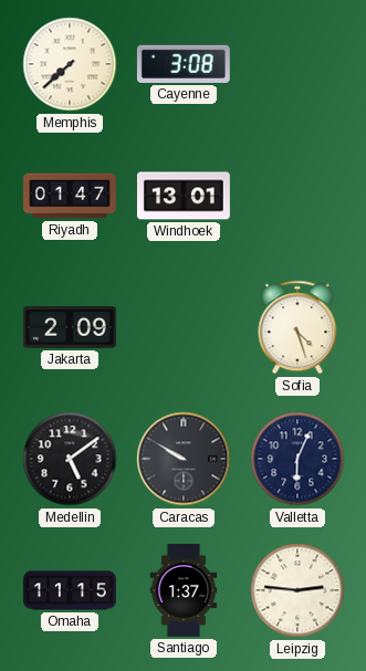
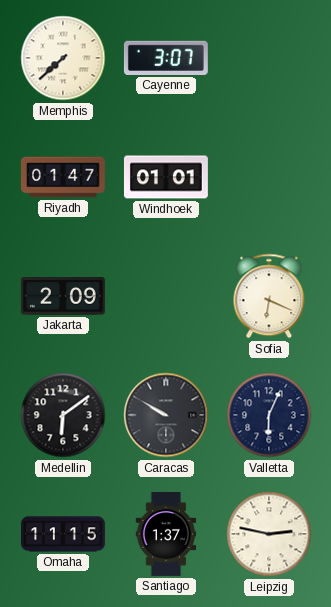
Cayenne: 3:08 -> 3:07
Windhoek: 13:01 -> 01:01
Sofia: 4:27 -> 6:19
Medellin: 5:09 -> 6:09
Leipzig: 2:46 -> 2:47
